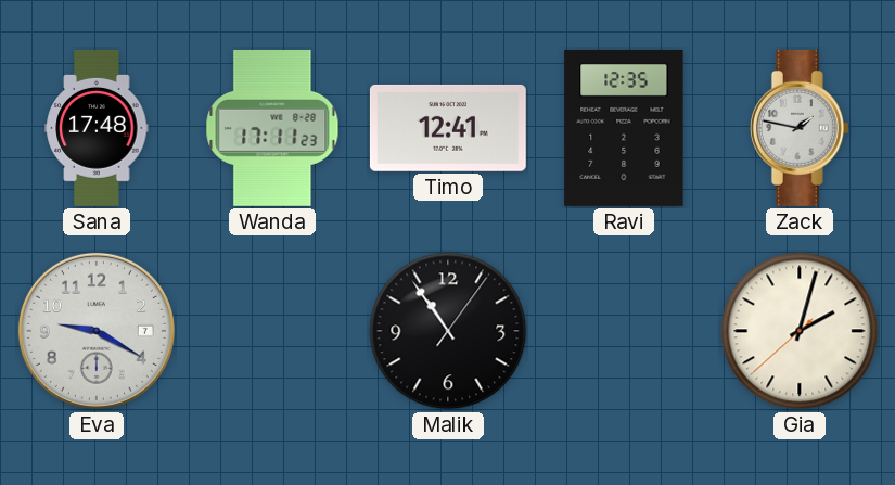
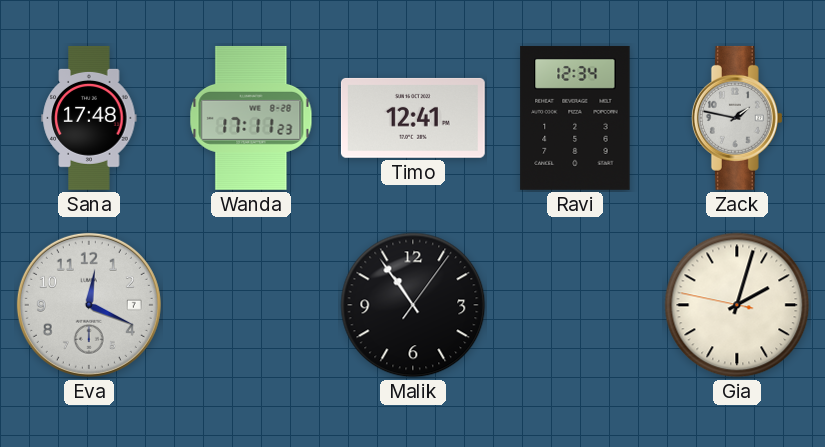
Ravi: 12:35 -> 12:34
Eva: 9:20 -> 12:19
Gia: 2:02:38 -> 2:02:47
